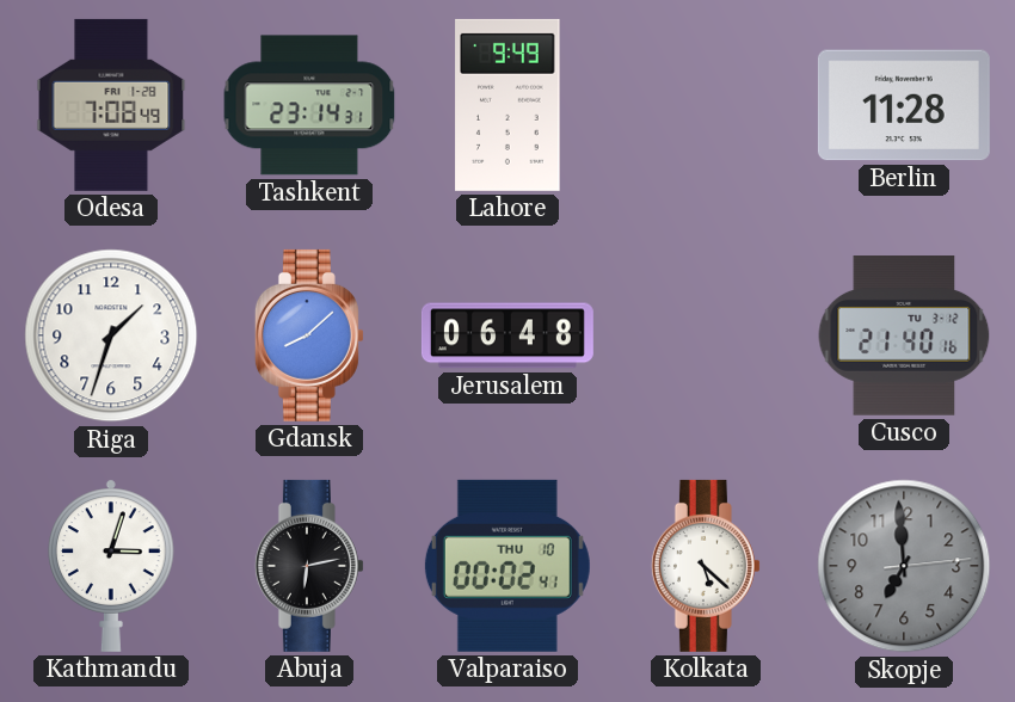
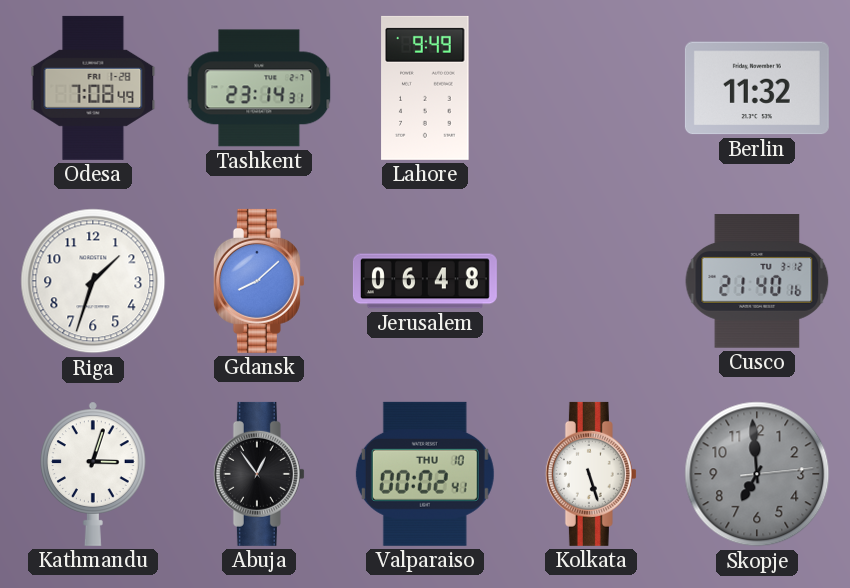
Berlin: 11:28 -> 11:32
Abuja: 6:13 -> 12:54
Kolkata: 5:22 -> 5:27
